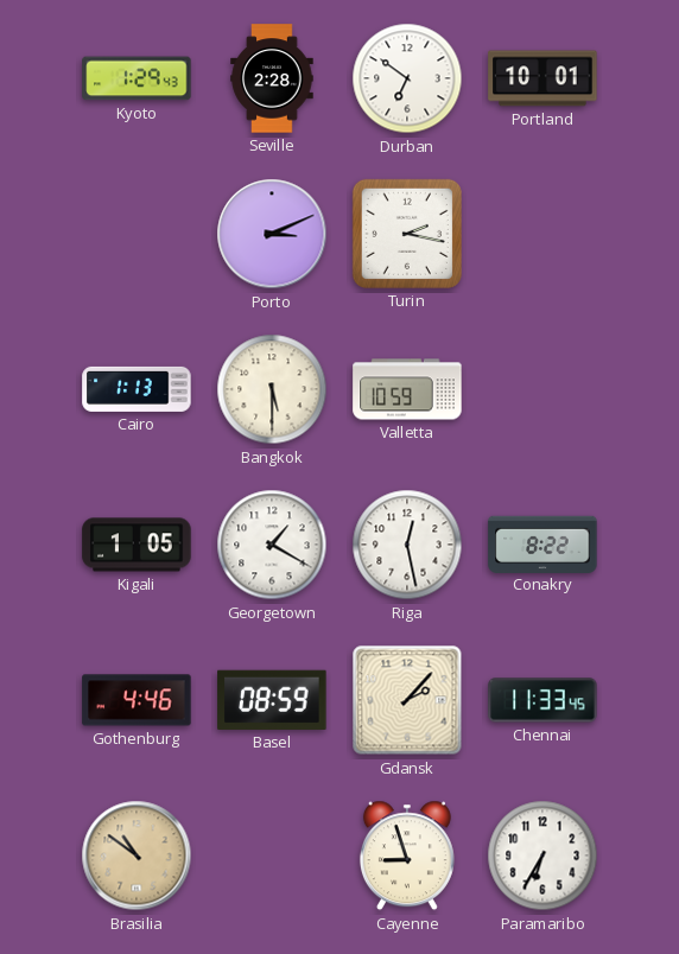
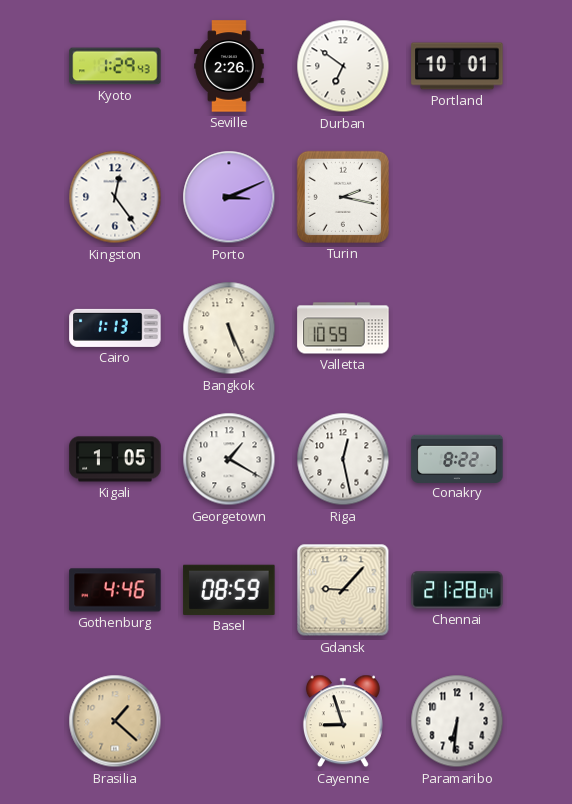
Seville: 2:28 -> 2:26
Kingston: none -> 12:24
Bangkok: 5:30 -> 5:26
Gdansk: 2:07 -> 9:07
Chennai: 11:33 -> 21:28
Brasilia: 10:51 -> 1:22
Paramaribo: 6:35 -> 6:31
